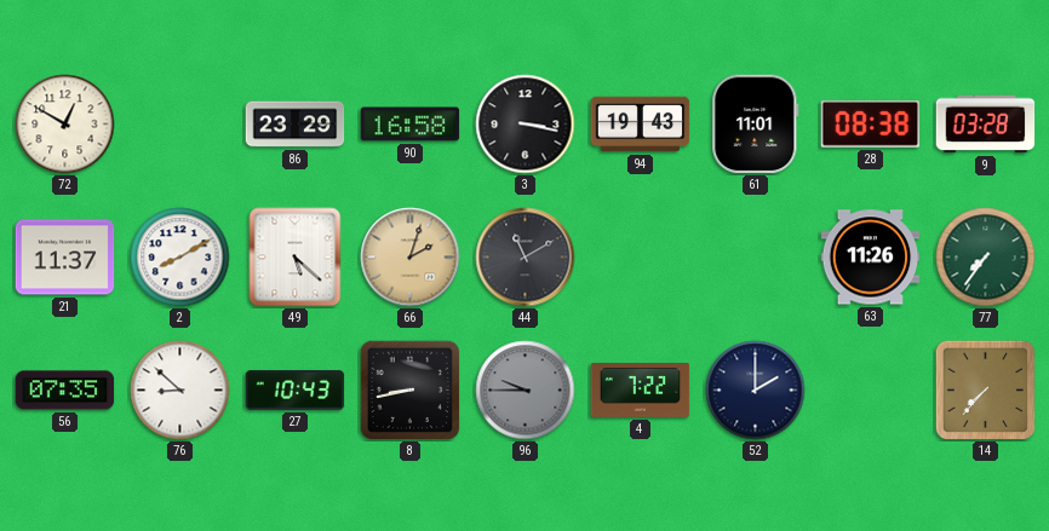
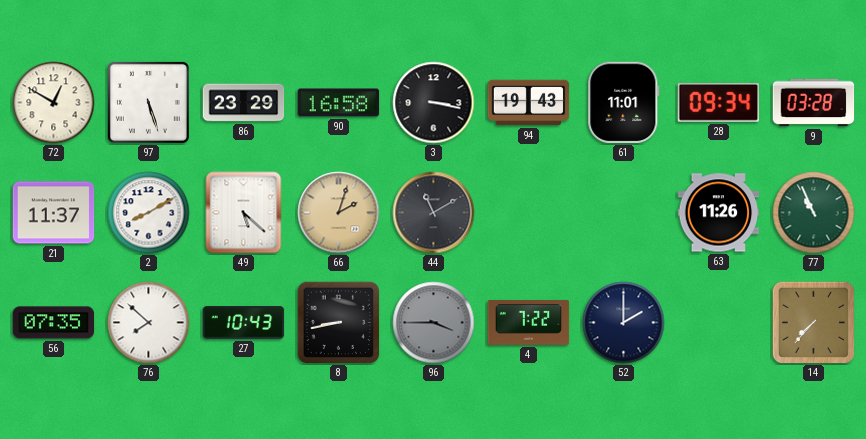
97: none -> 5:27
28: 08:38 -> 09:34
77: 7:36 -> 10:56
76: 8:52 -> 7:52
96: 9:45 -> 3:45
